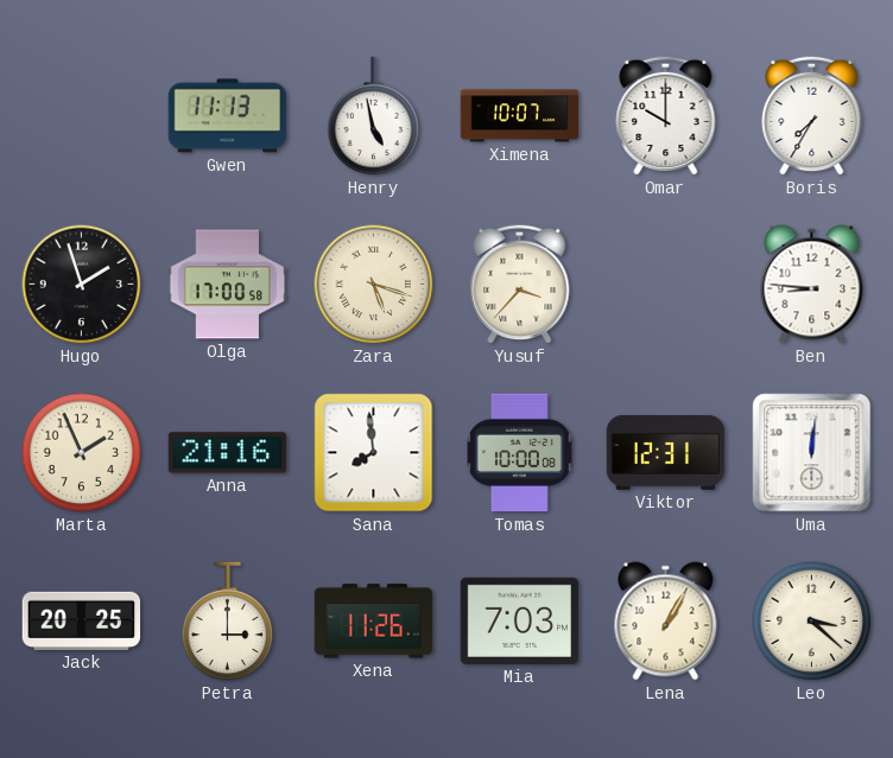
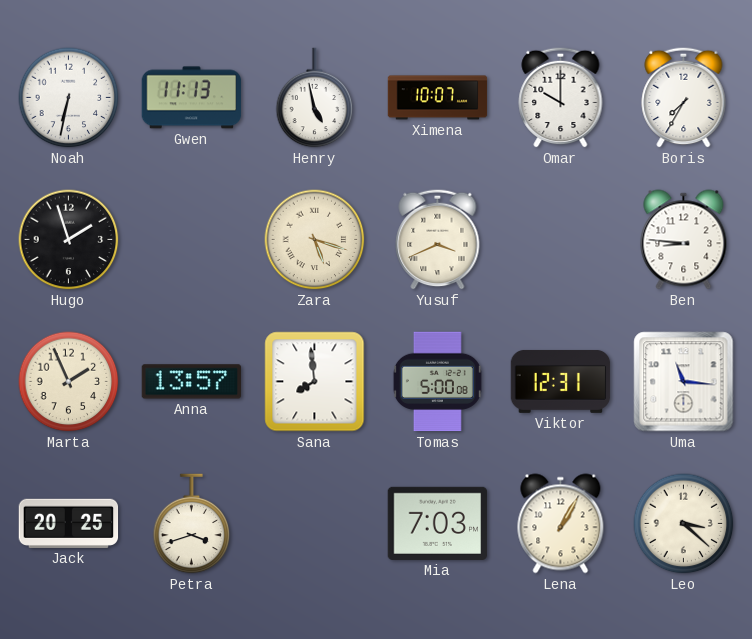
Noah: none -> 6:32
Olga: 17:00 -> none
Yusuf: 3:37 -> 3:41
Anna: 21:16 -> 13:57
Tomas: 10:00 -> 5:00
Uma: 12:01 -> 11:16
Petra: 3:00 -> 3:42
Xena: 11:26 -> none
